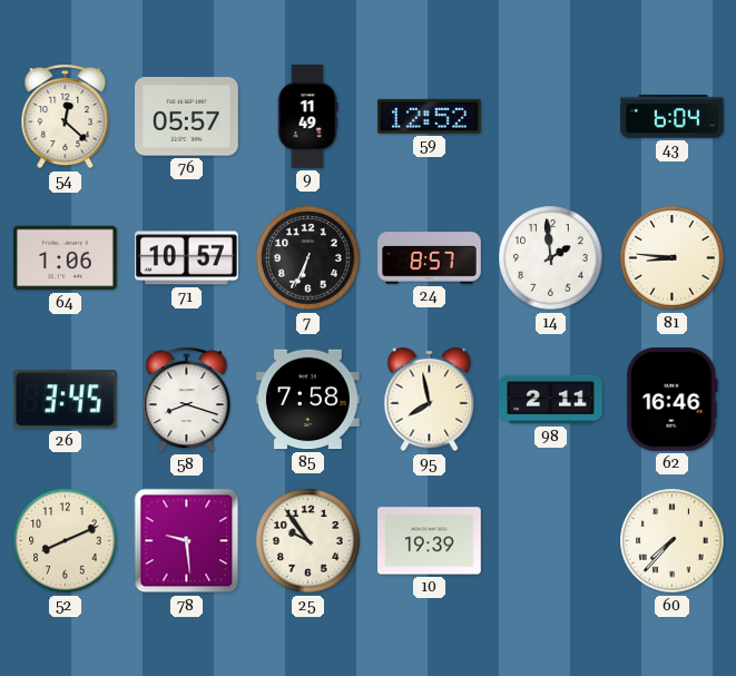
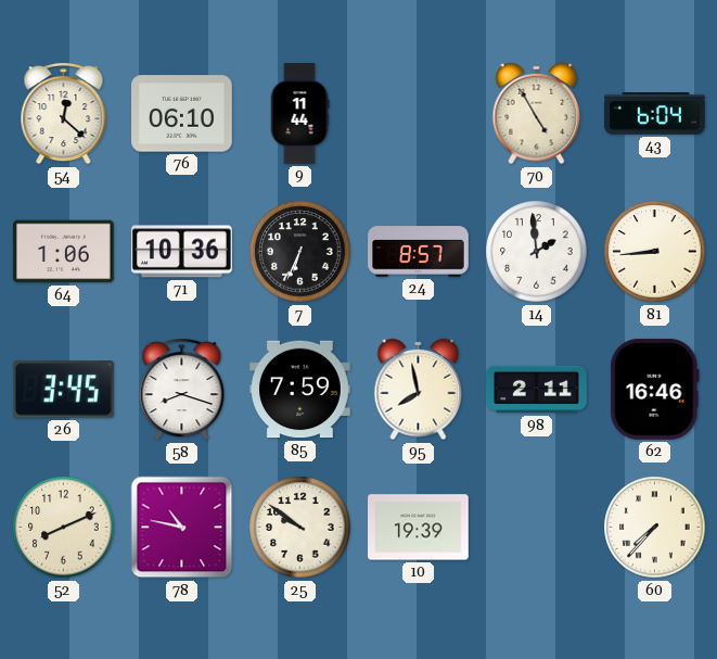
76: 05:57 -> 06:10
9: 11:49 -> 11:44
59: 12:52 -> none
70: none -> 4:55
71: 10:57 -> 10:36
81: 8:46 -> 8:44
85: 7:58 -> 7:59
78: 9:29 -> 10:47
25: 9:54 -> 9:51
